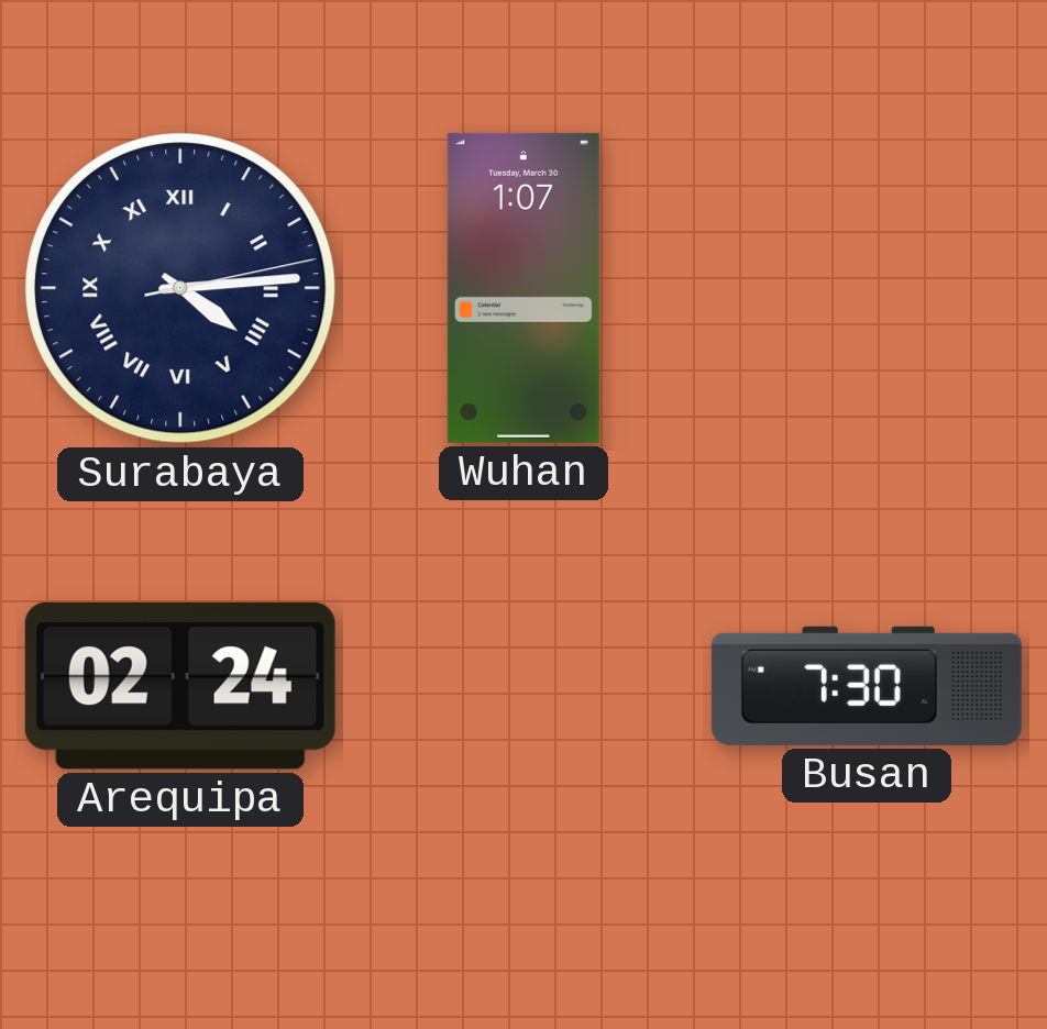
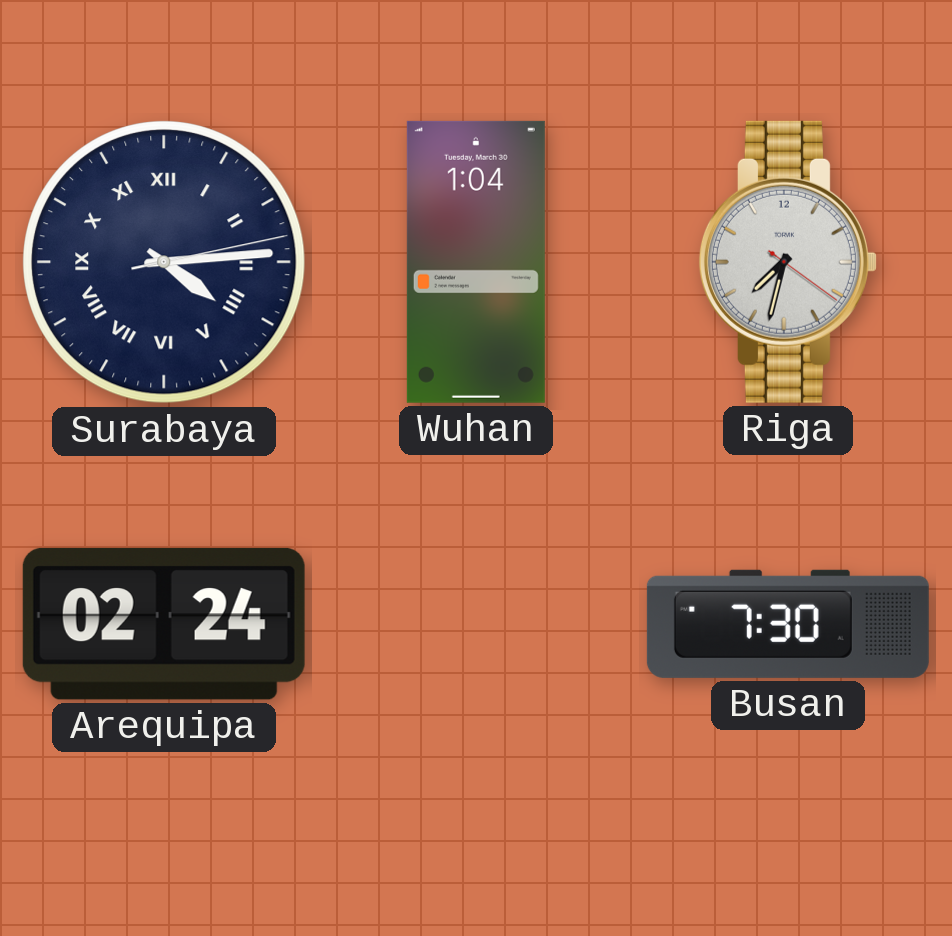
Wuhan: 1:07 -> 1:04
Riga: none -> 7:32
